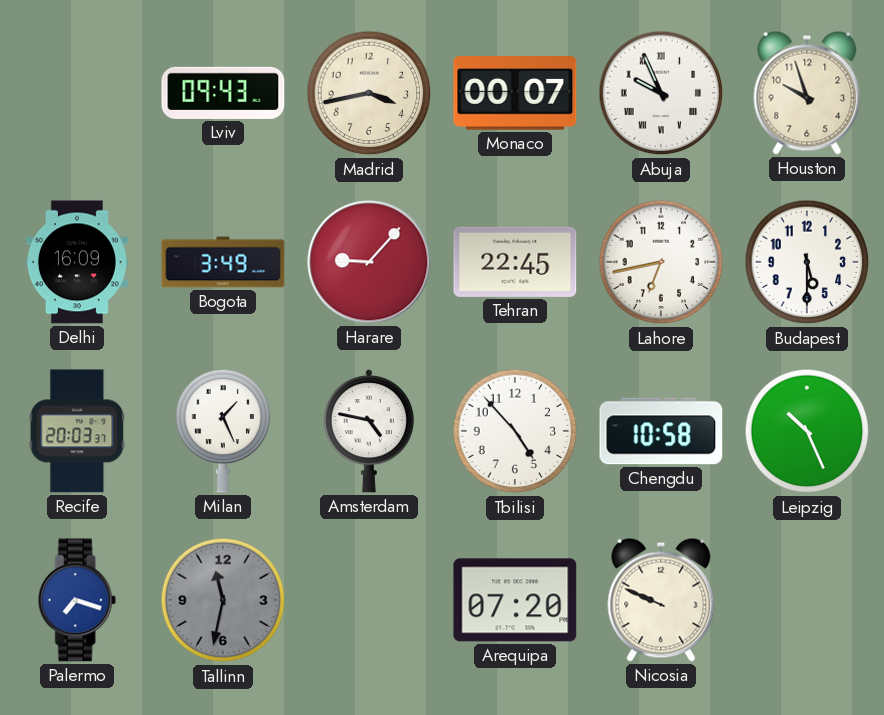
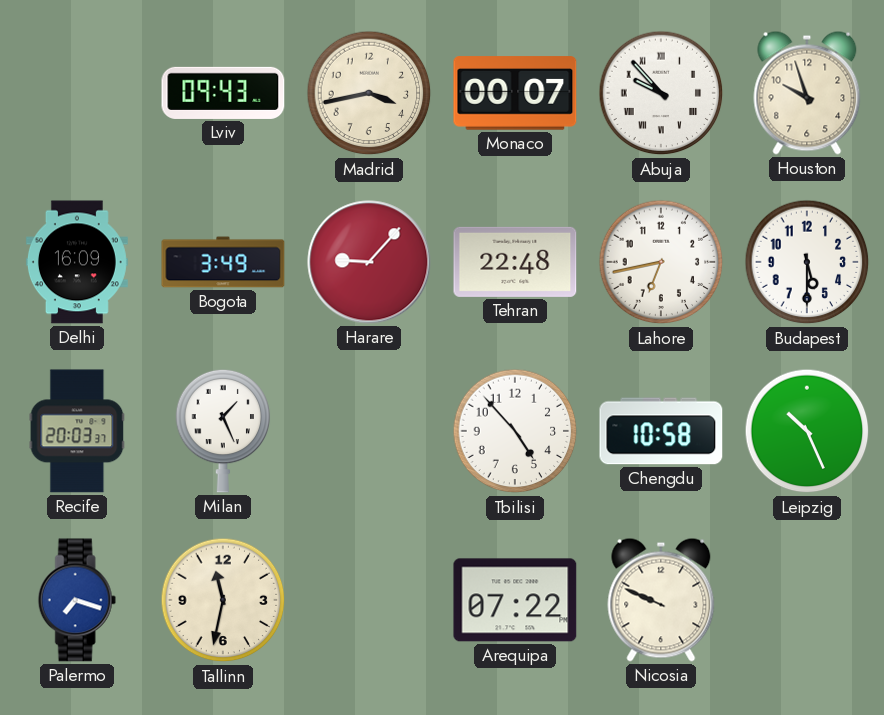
Abuja: 9:56 -> 9:53
Tehran: 22:45 -> 22:48
Amsterdam: 4:47 -> none
Tallinn dial: grey -> cream
Arequipa: 07:20 -> 07:22
